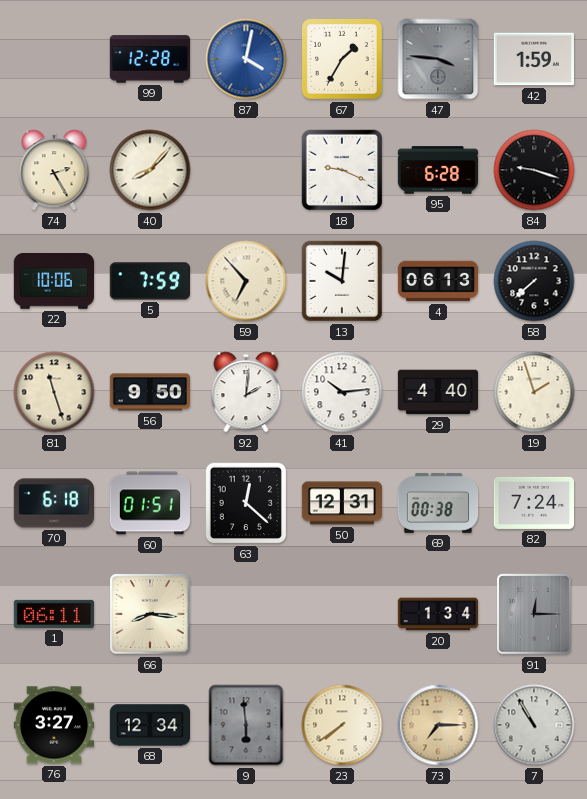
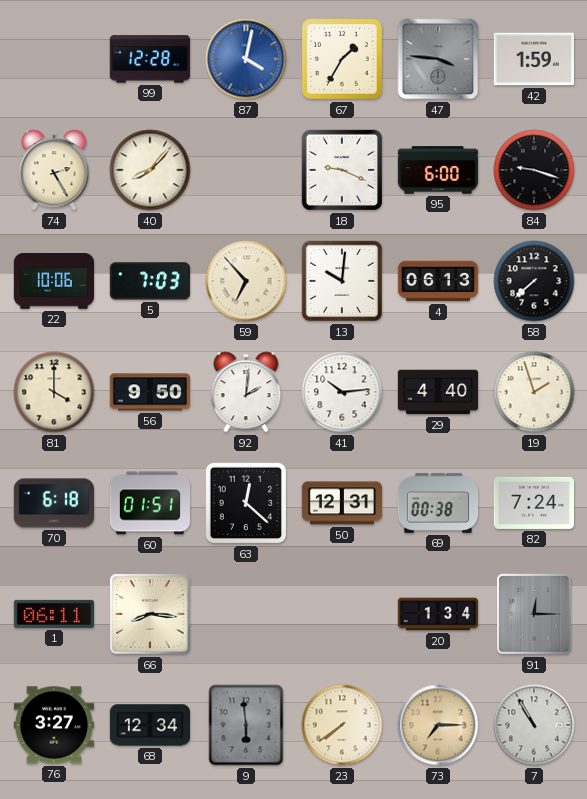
95: 6:28 -> 6:00
5: 7:59 -> 7:03
81: 11:27 -> 4:00
